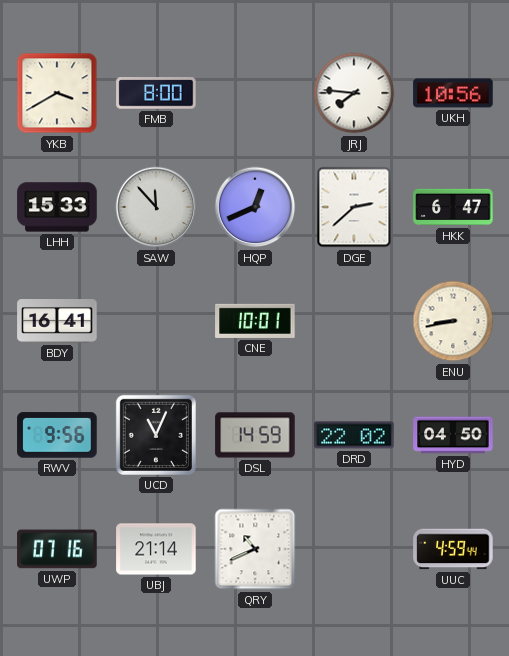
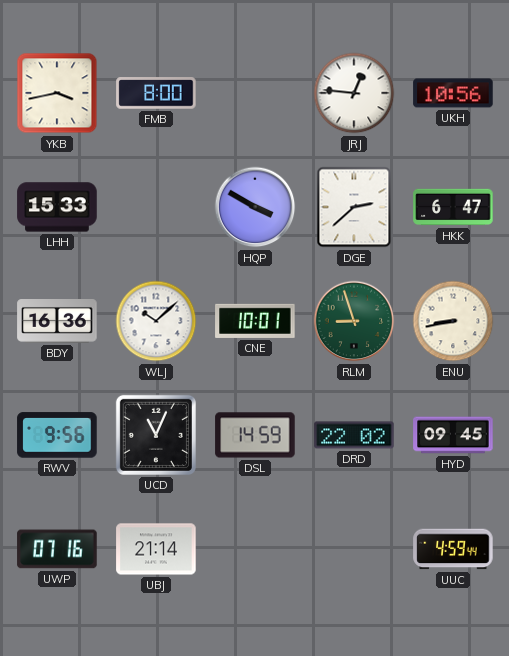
YKB: 3:40 -> 3:43
JRJ: 7:46 -> 12:46
SAW: 11:53 -> none
HQP: 12:41 -> 3:50
BDY: 16:41 -> 16:36
WLJ: none -> 10:08
RLM: none -> 8:57
HYD: 04:50 -> 09:45
QRY: 10:41 -> none
